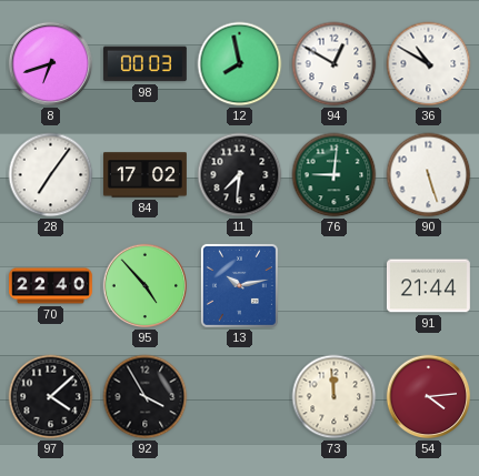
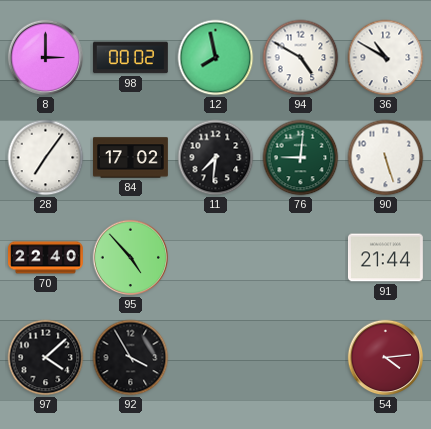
8: 6:42 -> 3:00
98: 00:03 -> 00:02
94: 12:50 -> 4:50
13: 10:13 -> none
73: 11:59 -> none
